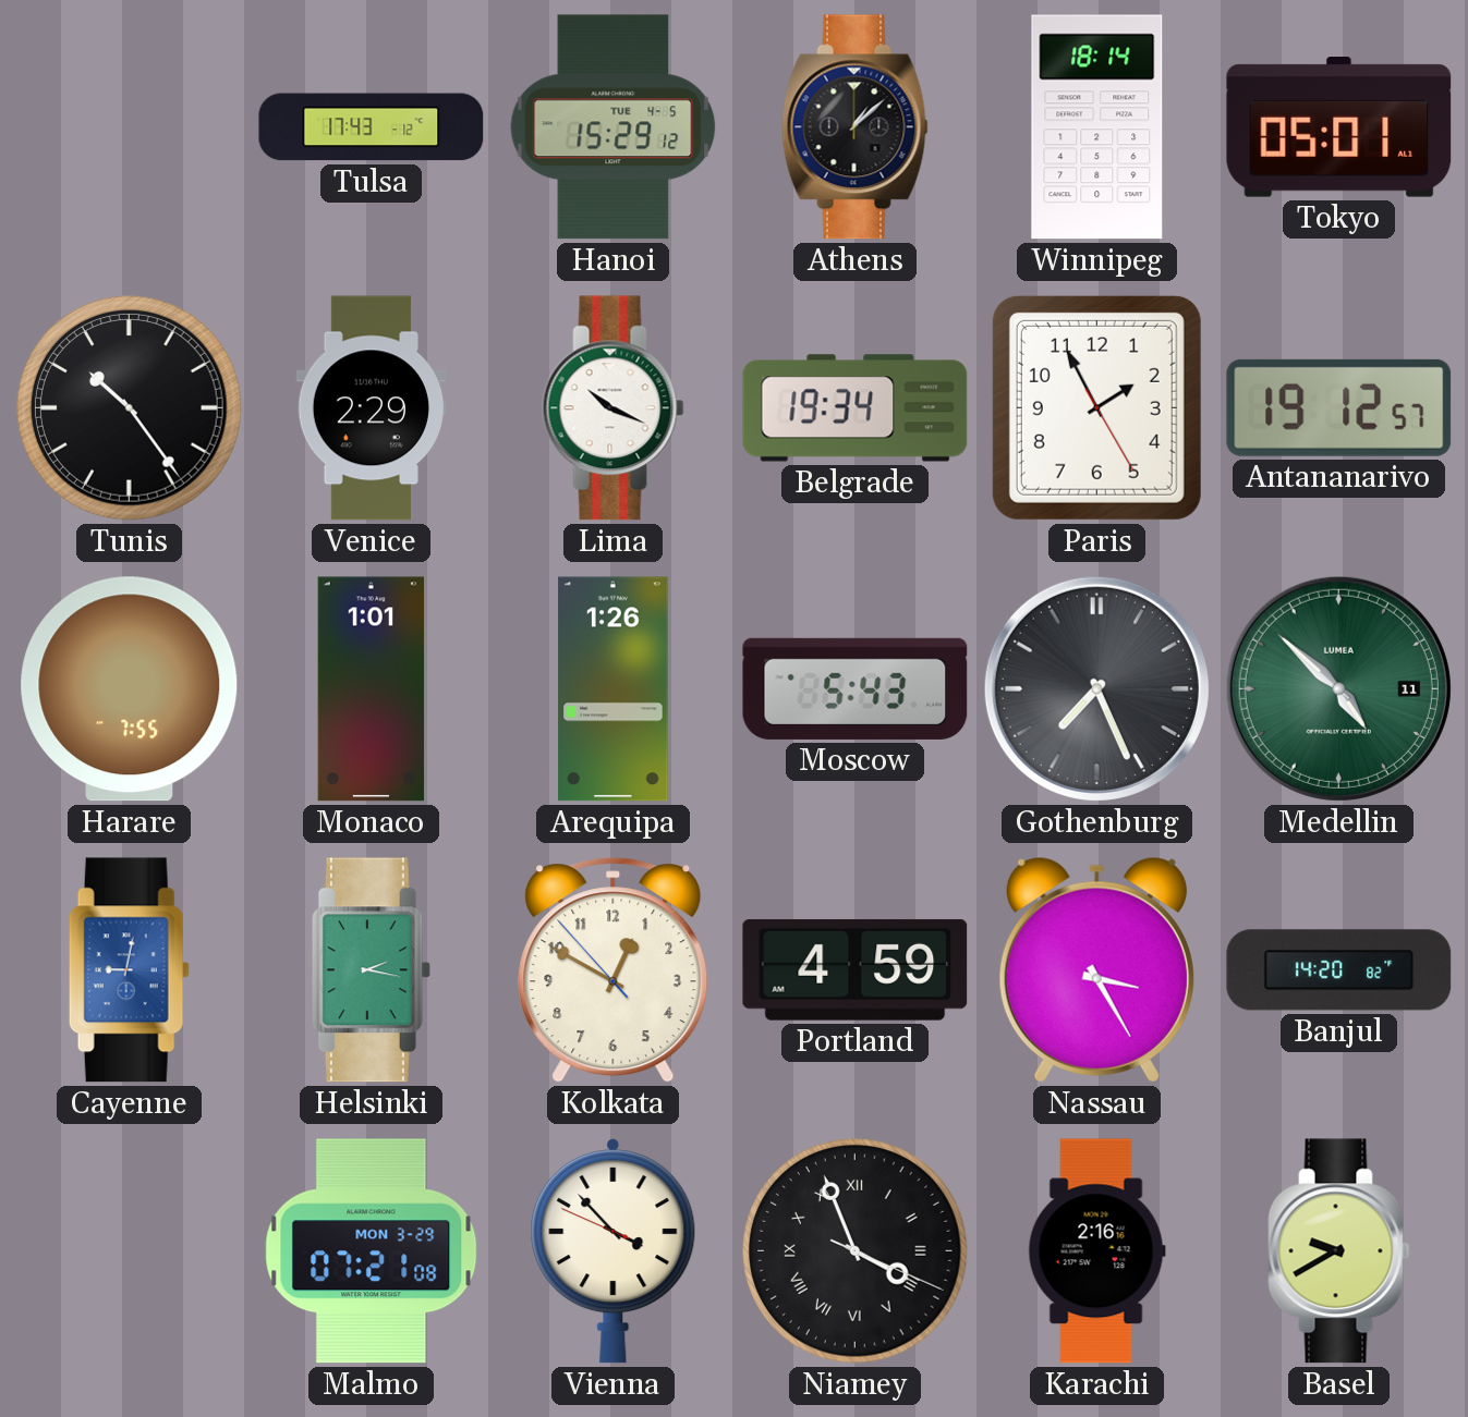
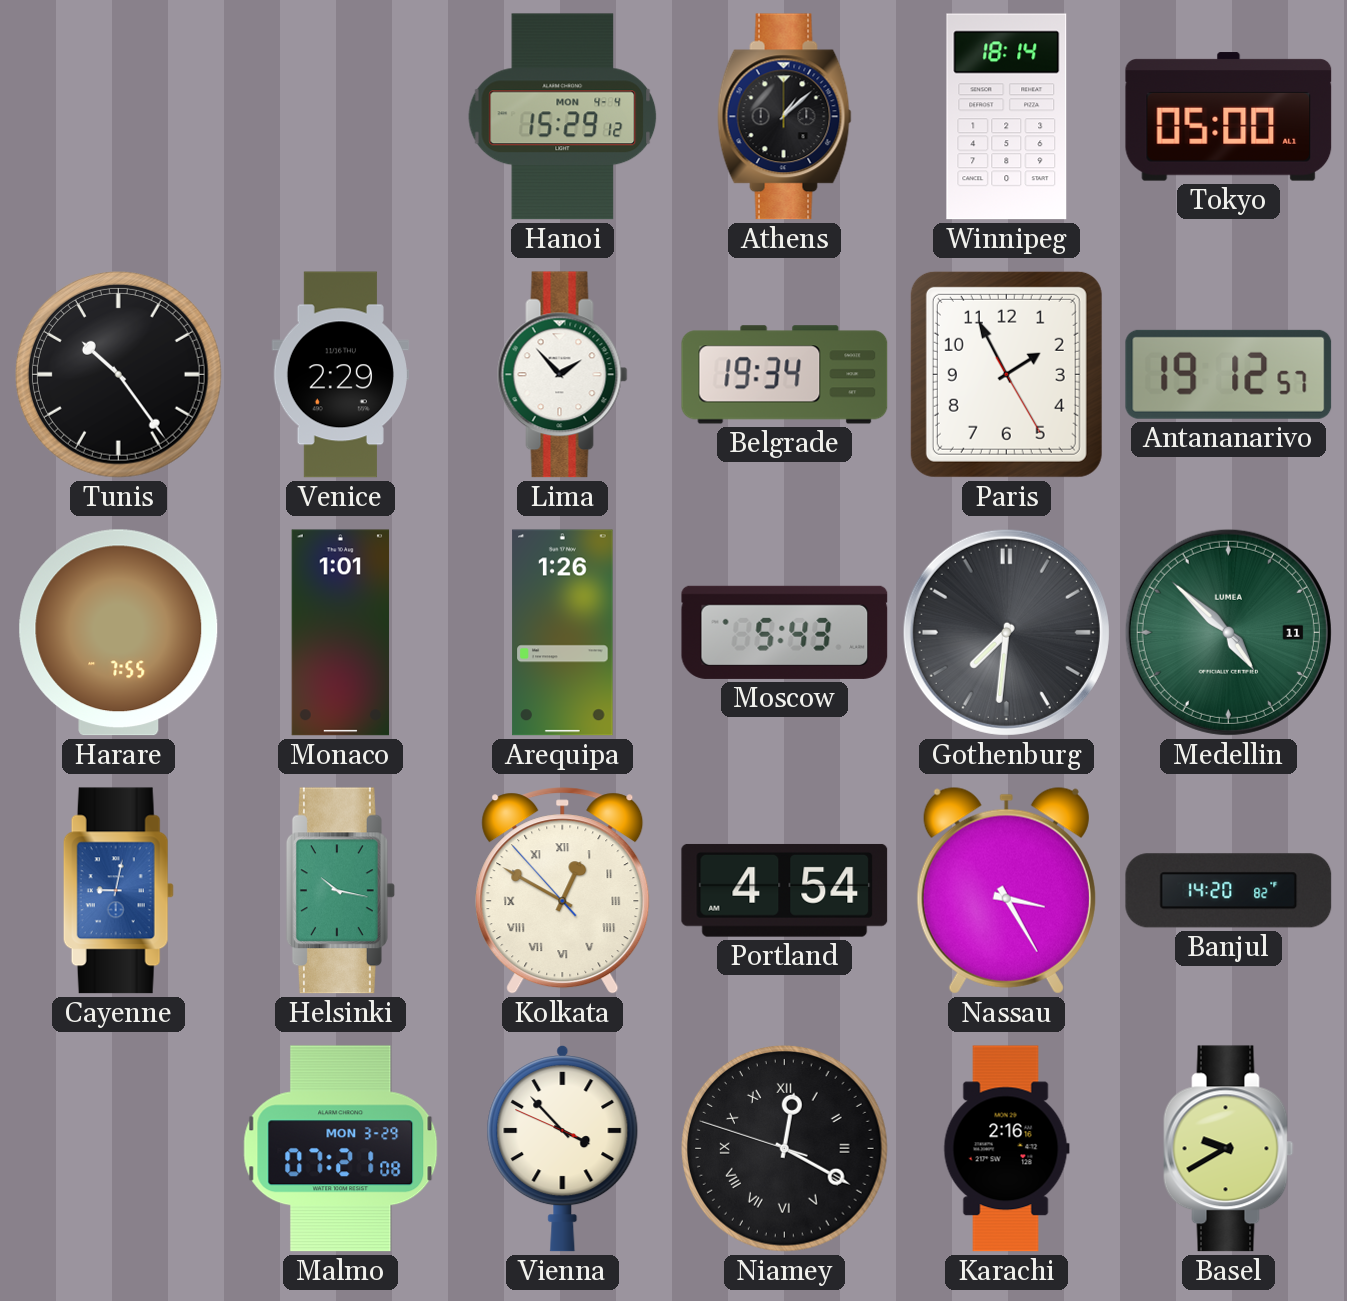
Tulsa: 17:43 -> none
Hanoi date: TUE 4-5 -> MON 4-4
Tokyo: 05:01 -> 05:00
Lima: 10:19 -> 1:53
Gothenburg: 7:26 -> 7:31
Helsinki: 2:17 -> 10:17
Kolkata numerals: Arabic -> Roman
Portland: 4:59 -> 4:54
Niamey: 3:56 -> 12:19
